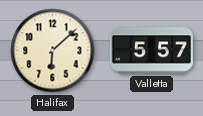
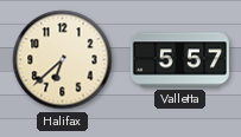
Halifax: 6:08 -> 6:38
